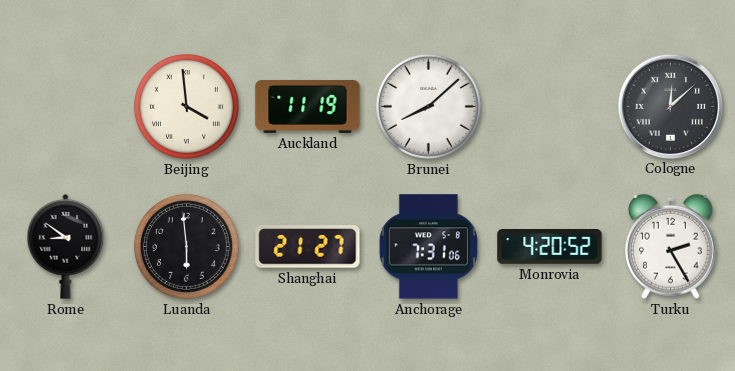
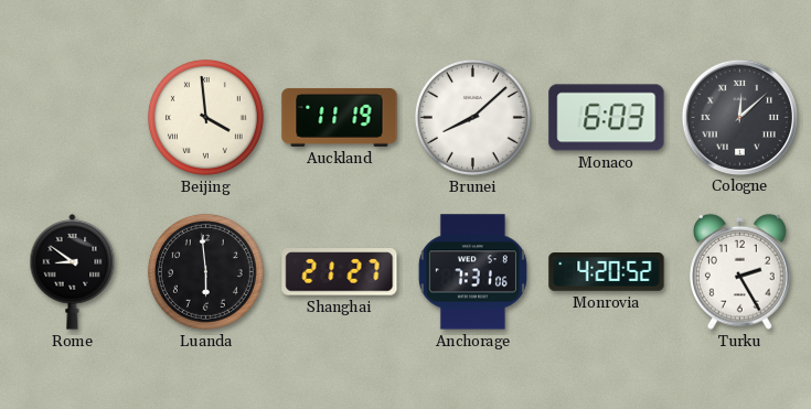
Monaco: none -> 6:03
